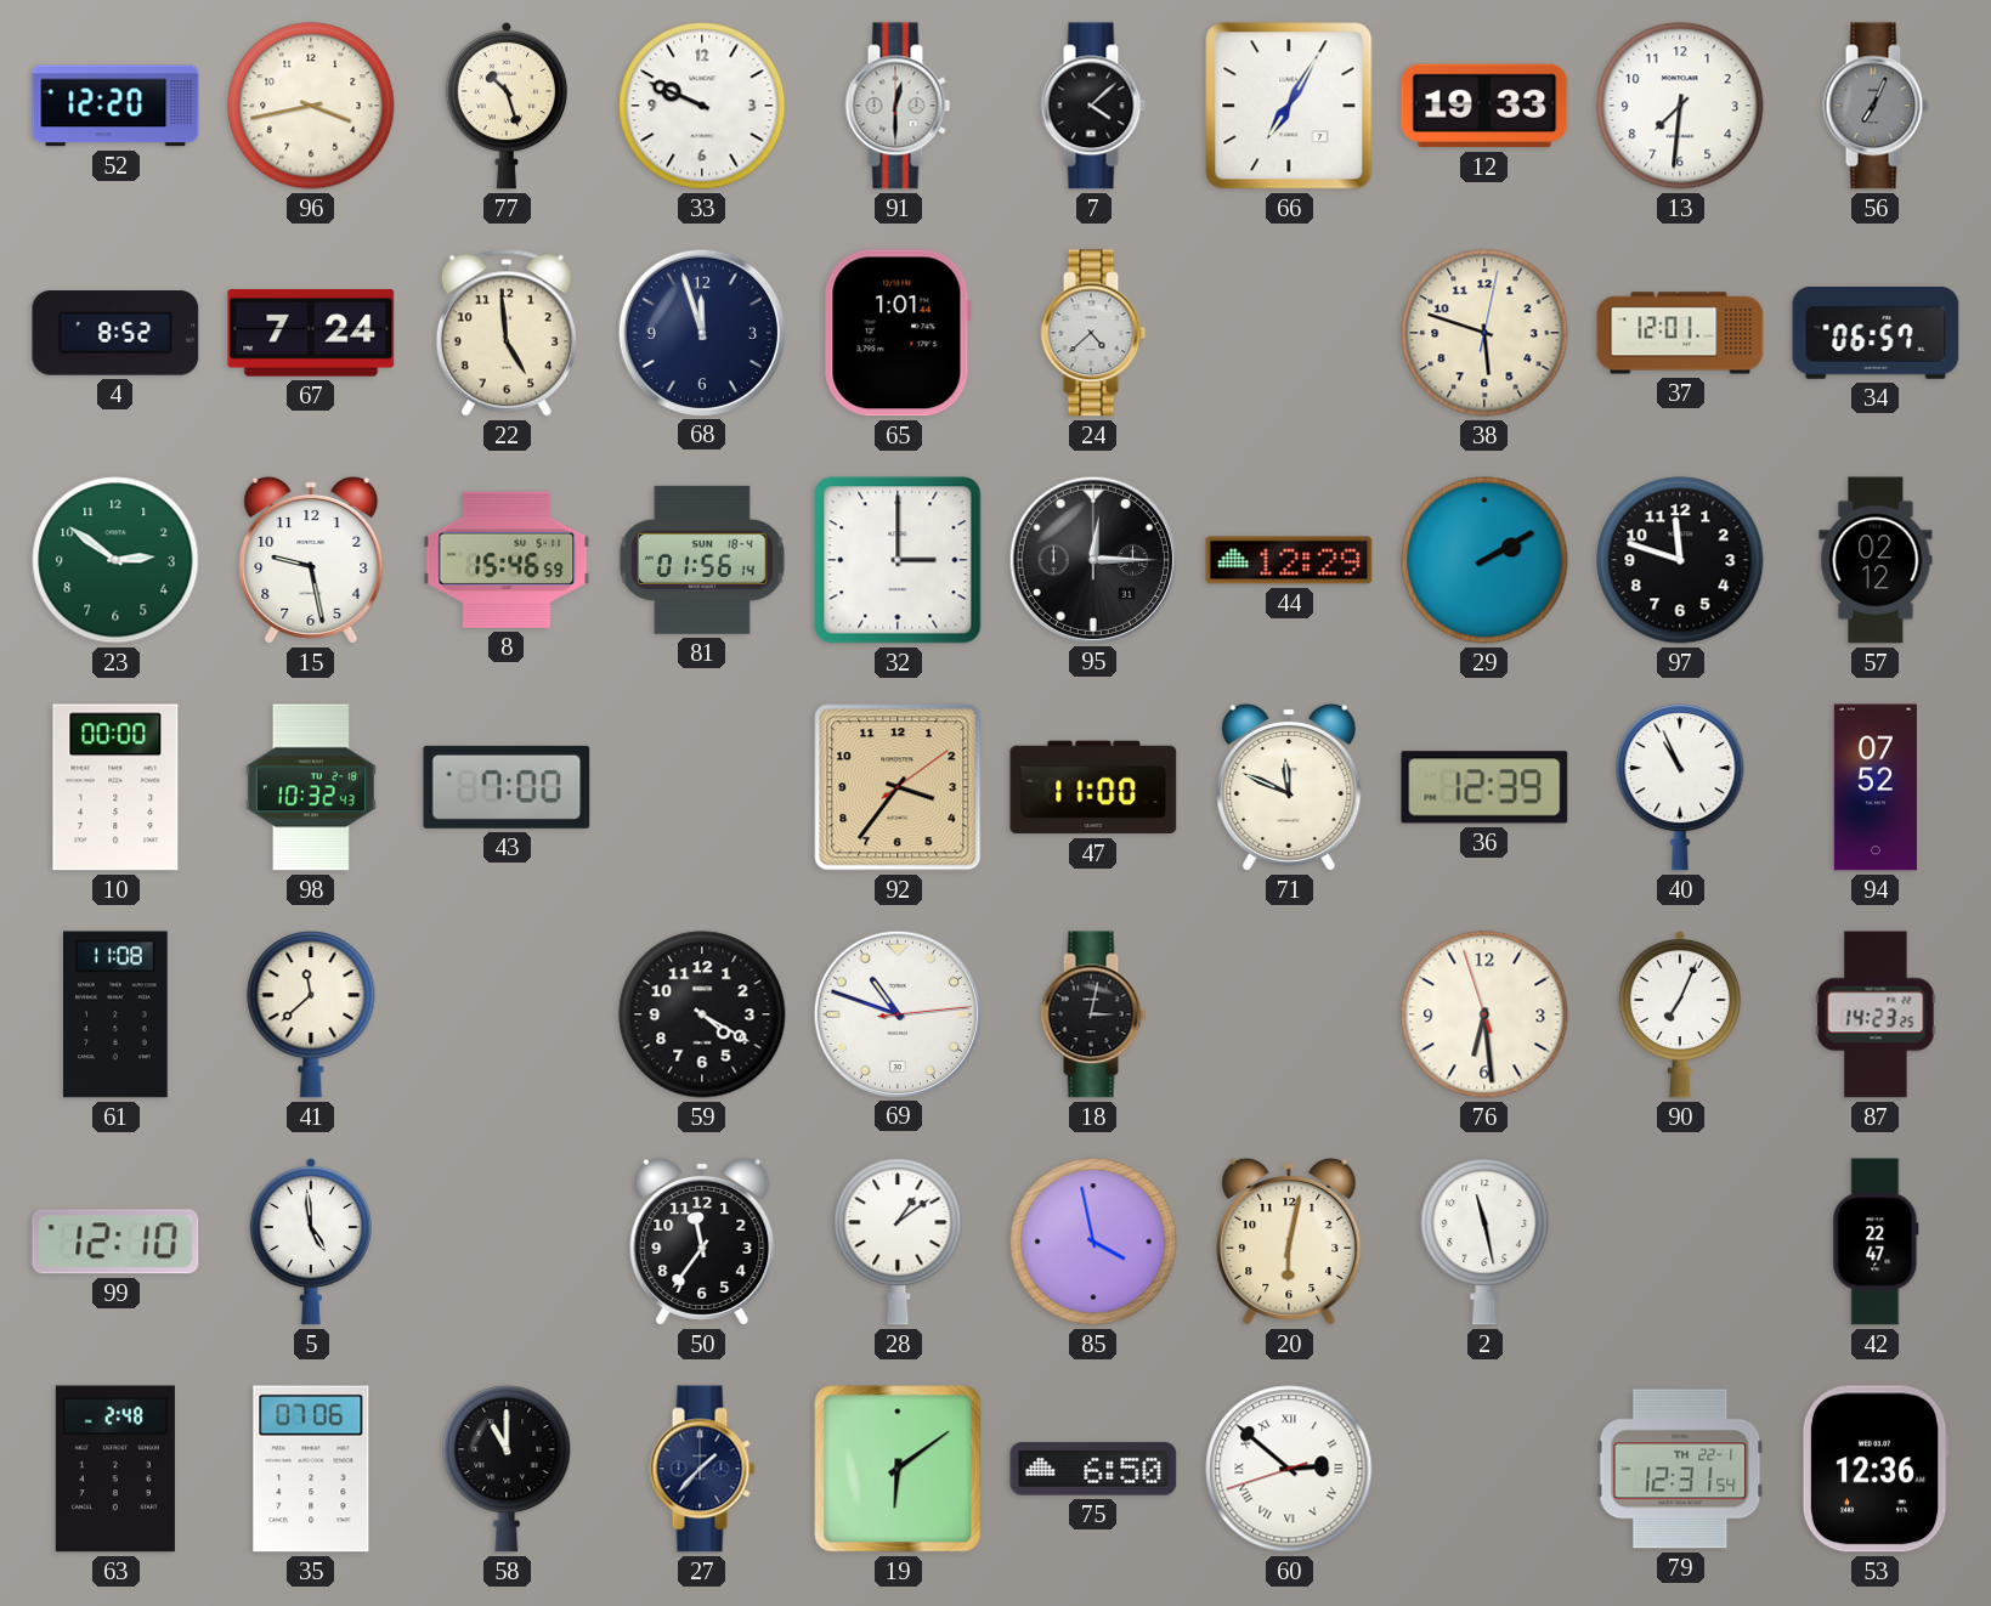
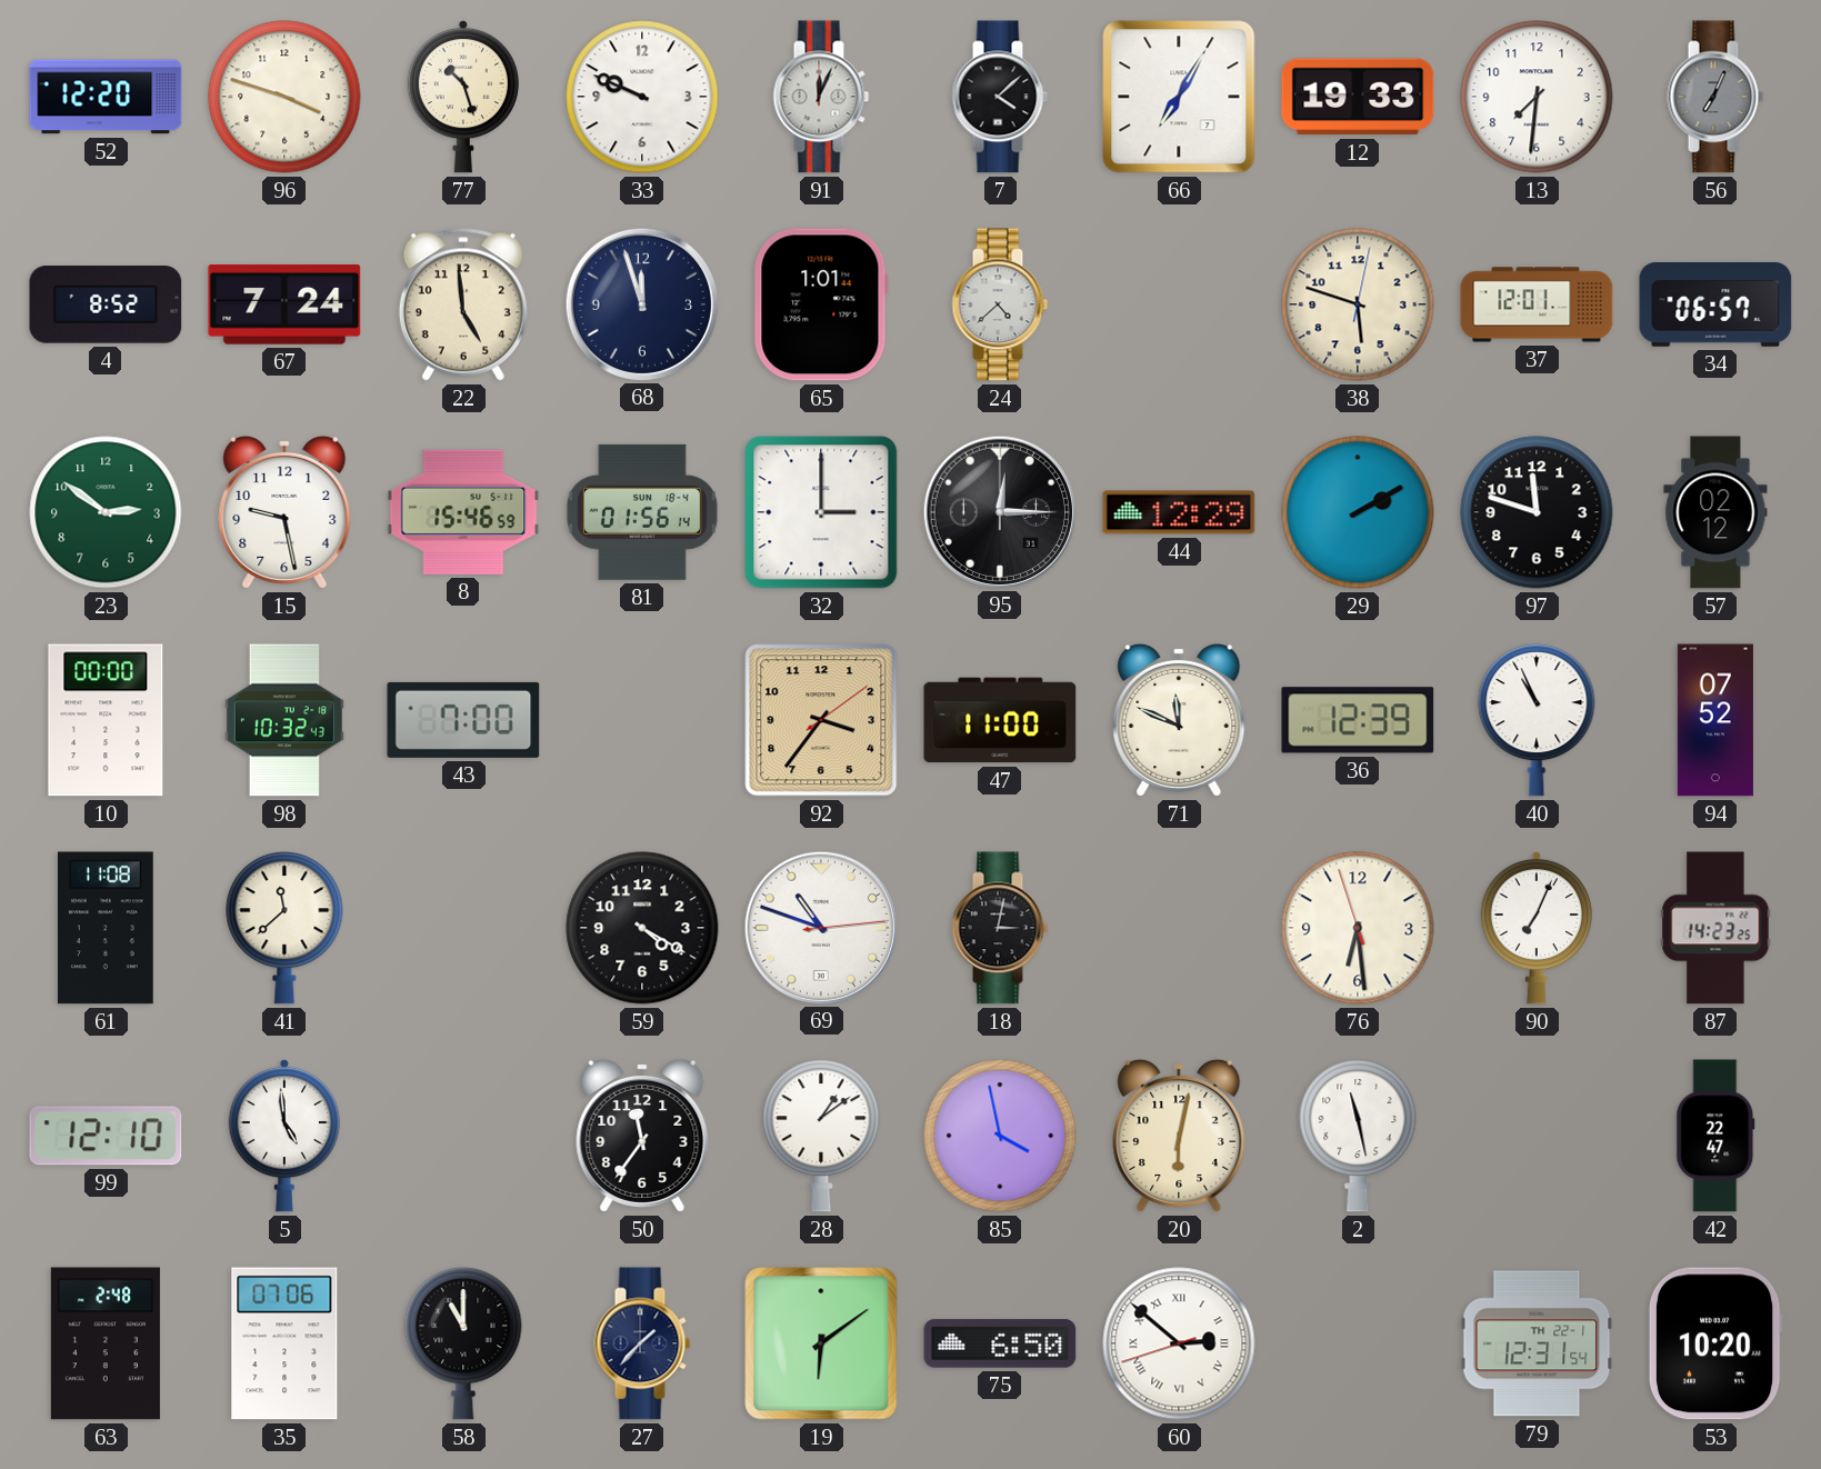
96: 3:43 -> 3:48
91: 12:30 -> 12:04
53: 12:36 -> 10:20
